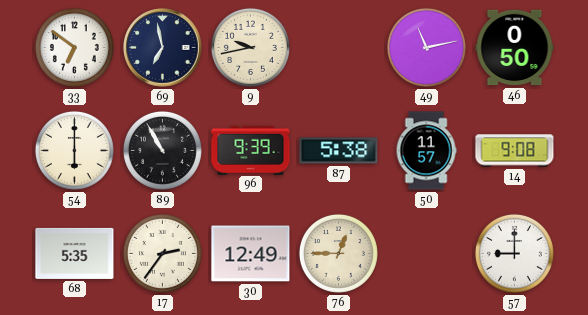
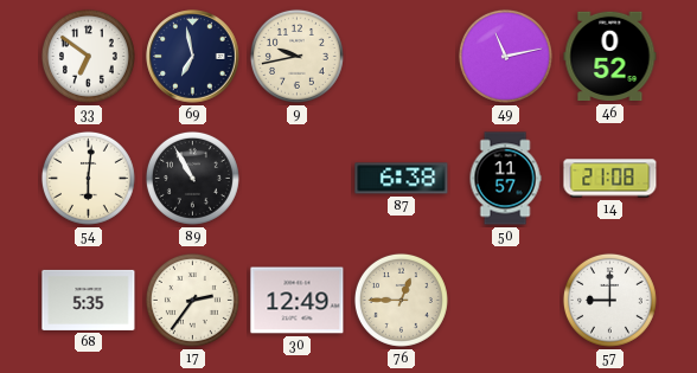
46: 0:50 -> 0:52
54: 6:00 -> 6:01
96: 9:39 -> none
87: 5:38 -> 6:38
14: 9:08 -> 21:08
